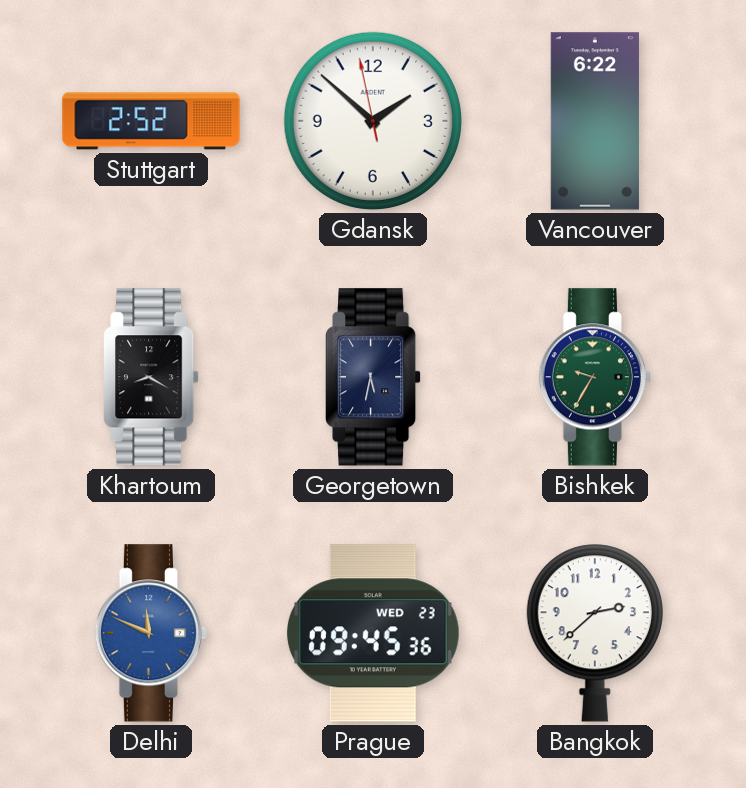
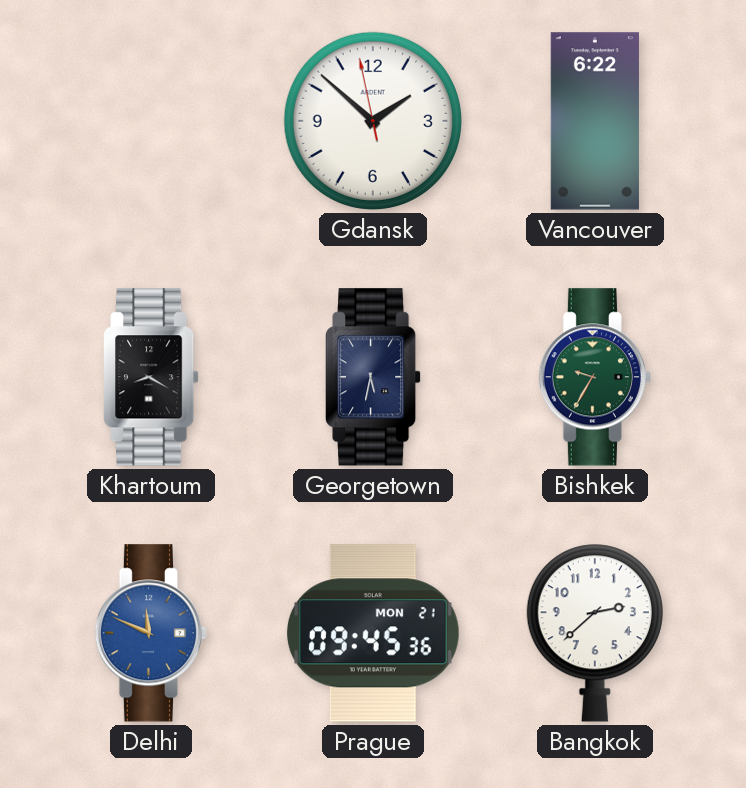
Stuttgart: 2:52 -> none
Prague date: WED 23 -> MON 21
